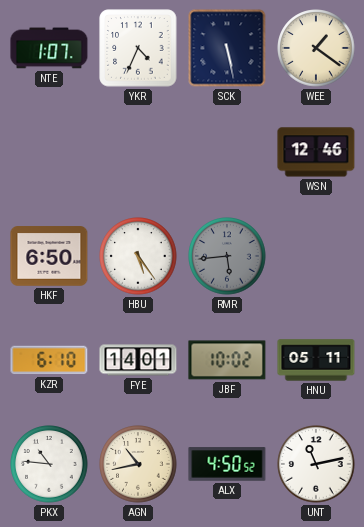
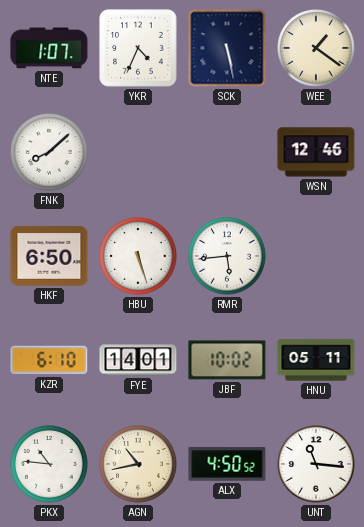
FNK: none -> 8:08
HBU: 5:24 -> 5:27
RMR dial: grey -> white
UNT: 11:13 -> 11:16
